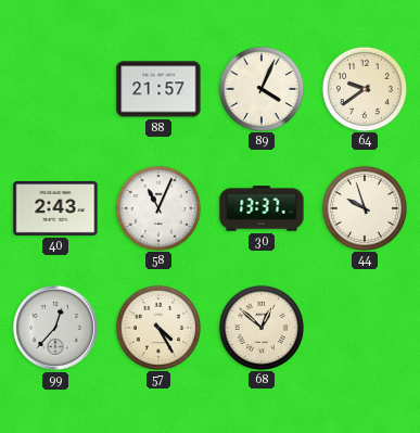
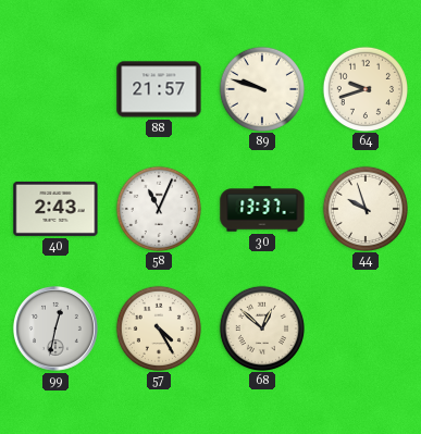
89: 4:04 -> 9:48
64: 9:39 -> 9:42
99: 12:37 -> 12:32
